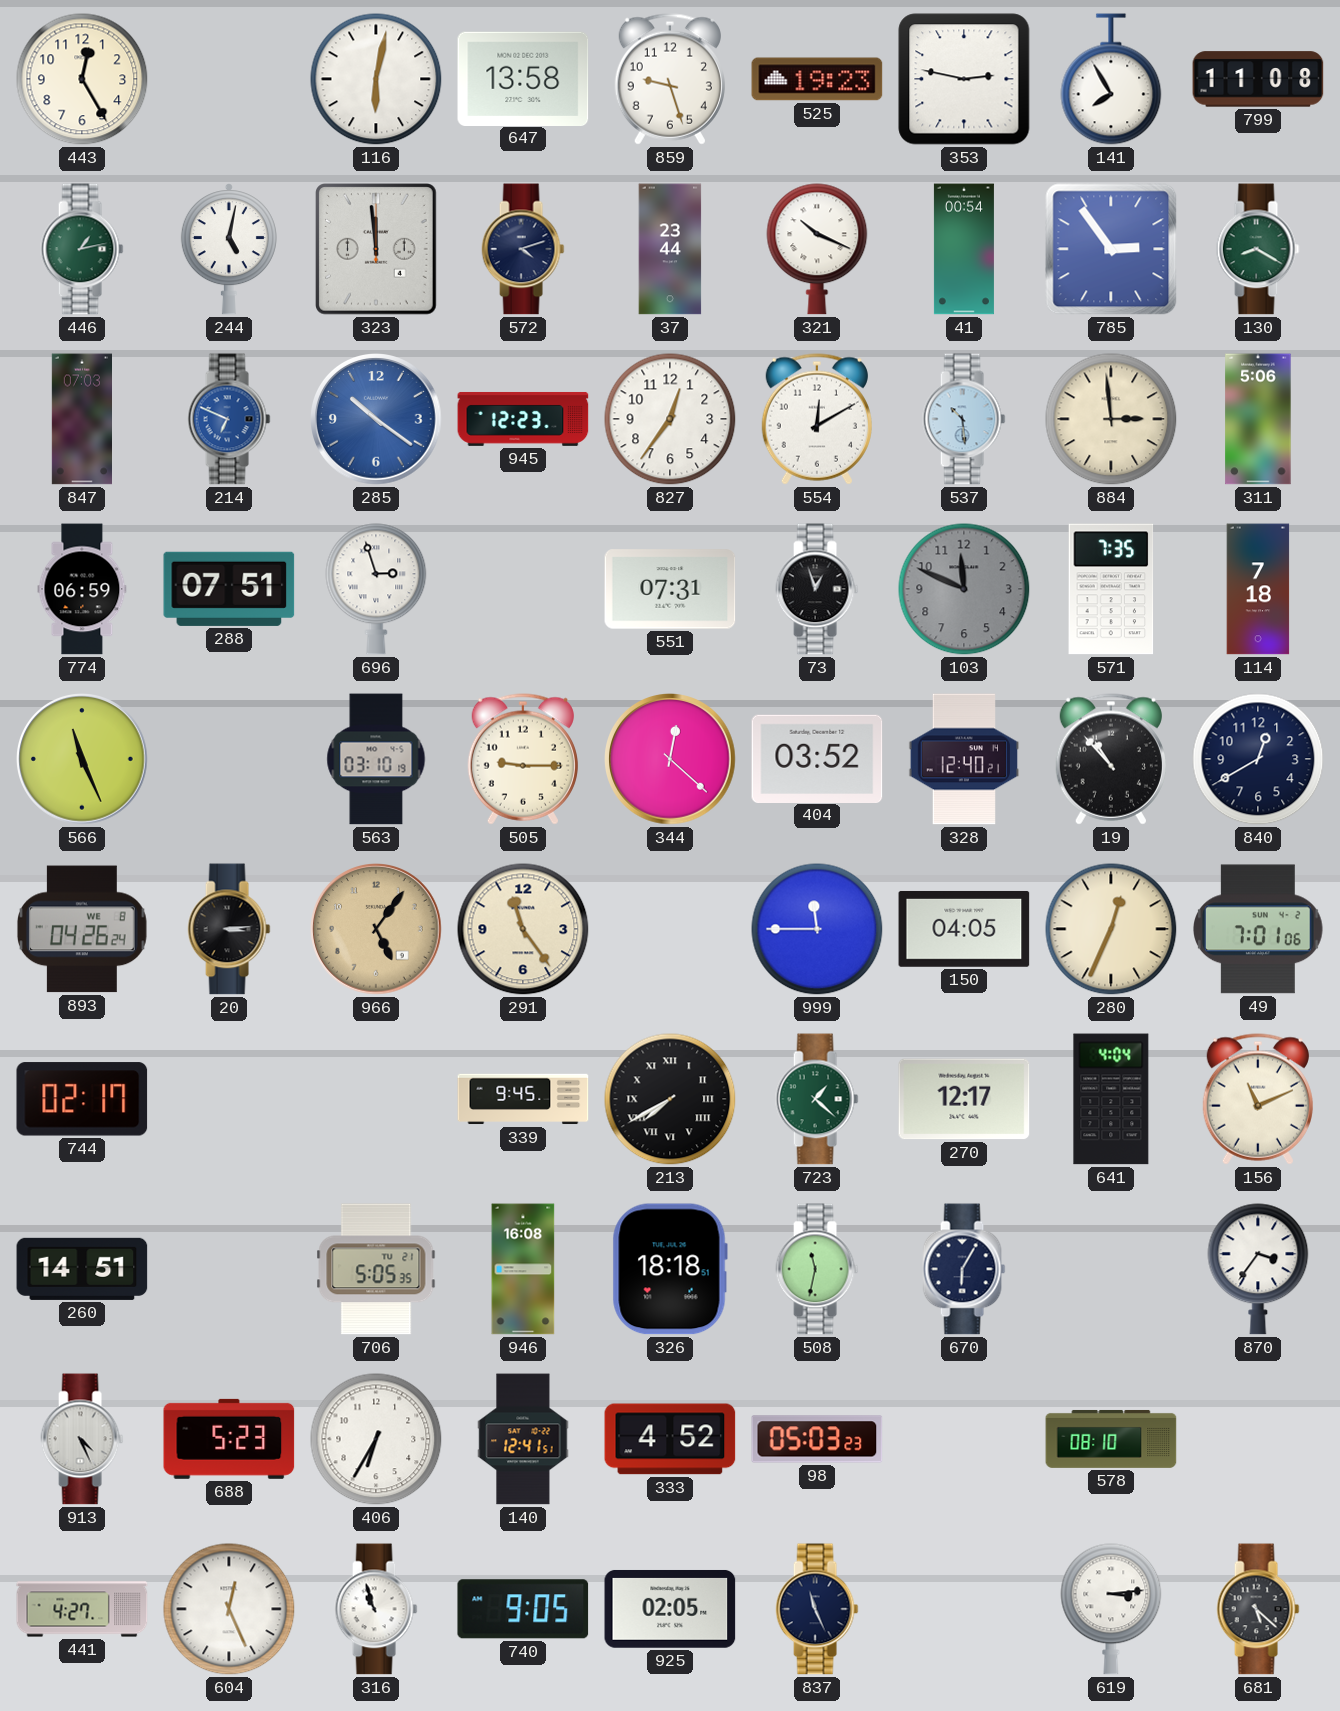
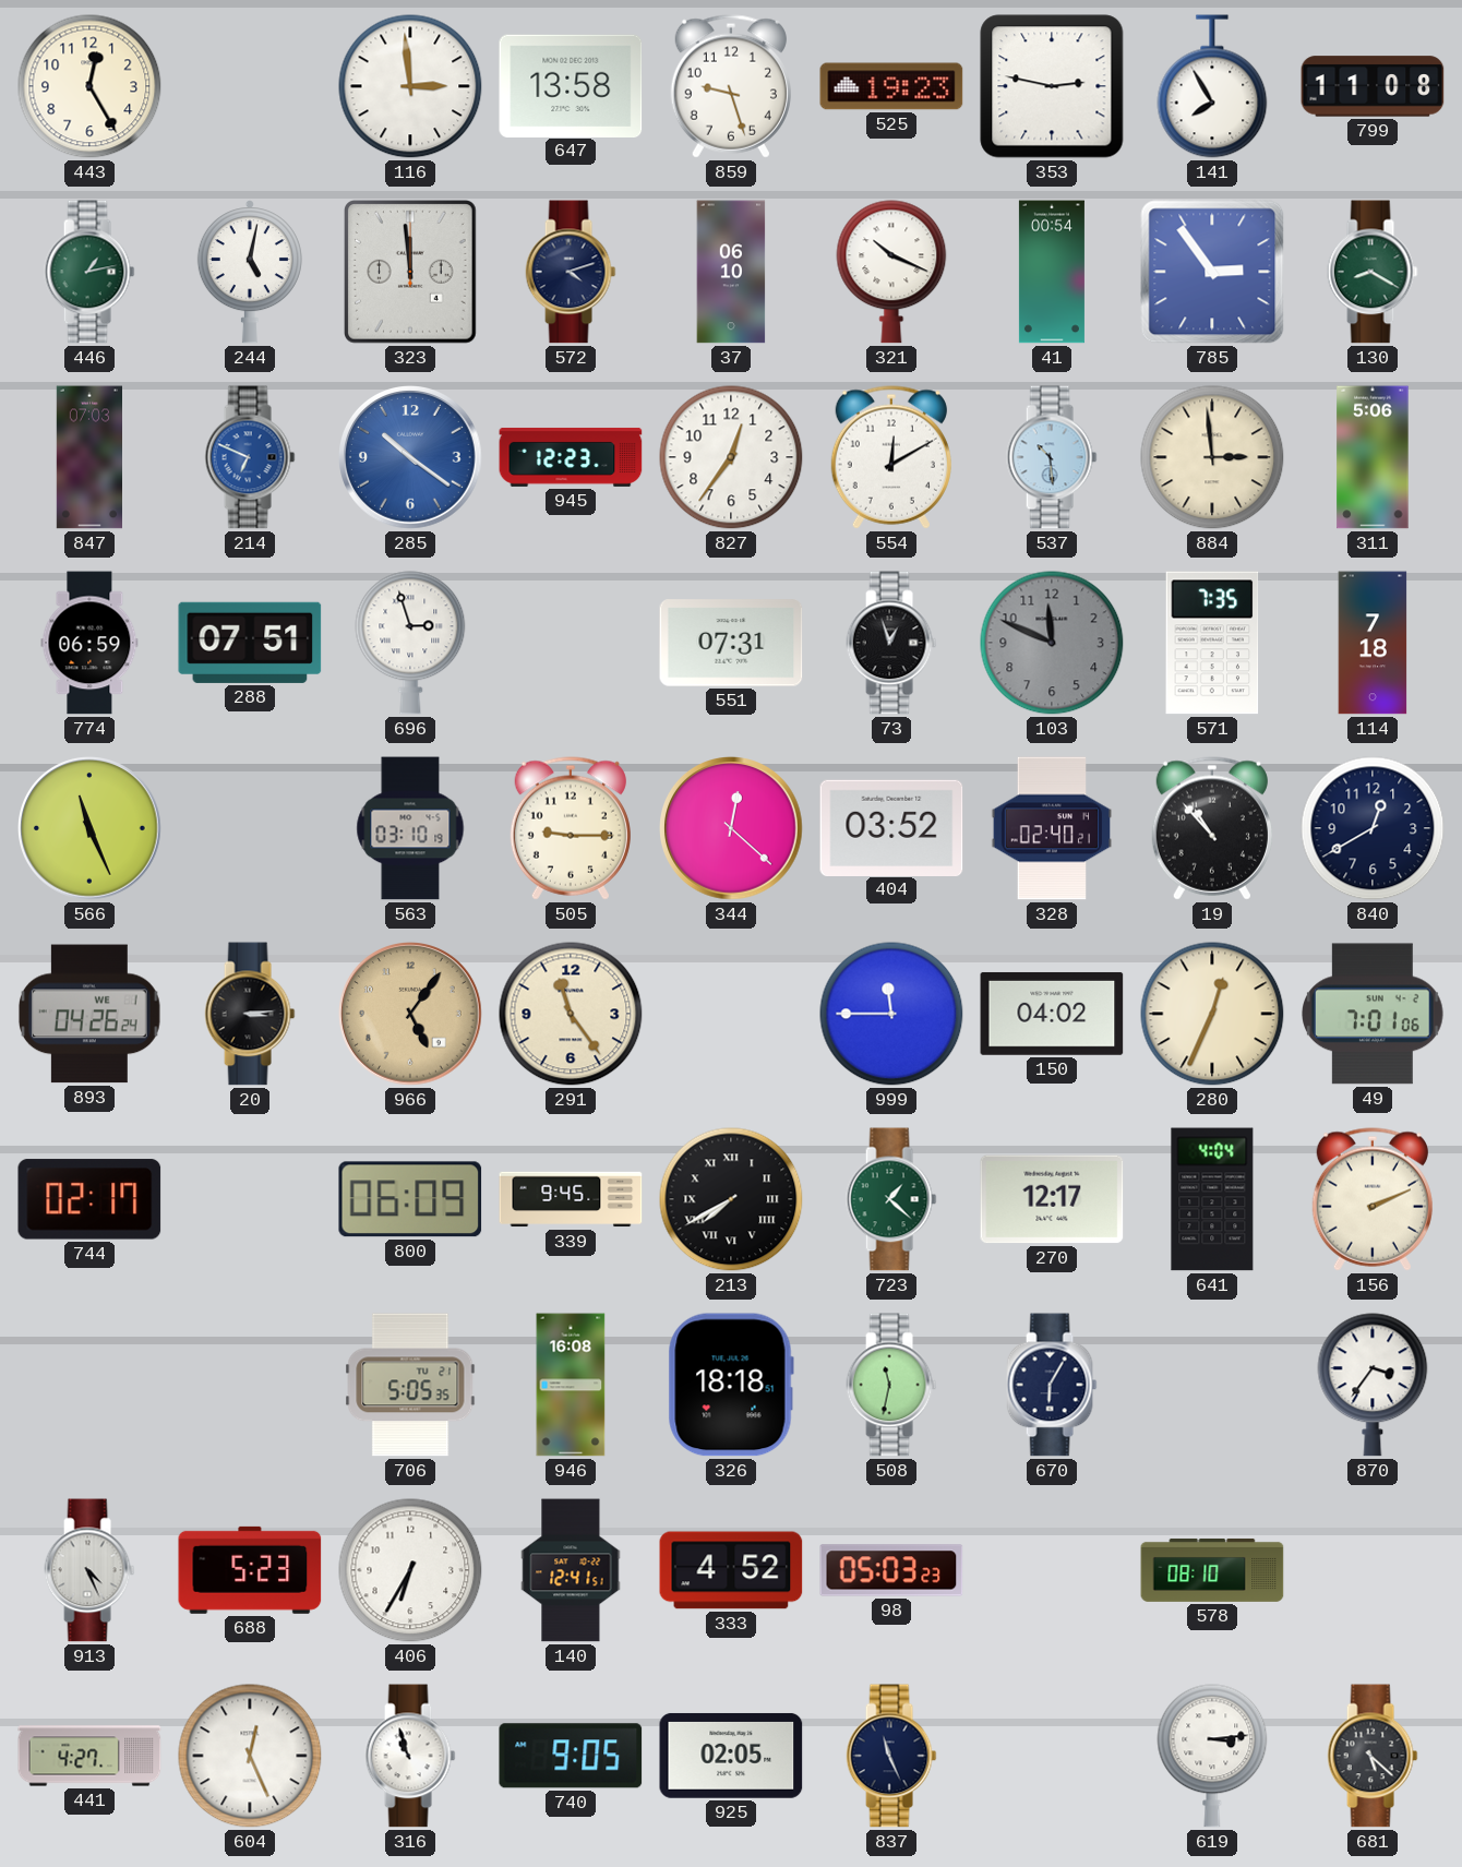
116: 6:02 -> 2:59
37: 23:44 -> 06:10
328: 12:40 -> 02:40
893 date: WE 8 -> WE 1
150: 04:05 -> 04:02
800: none -> 06:09
156: 11:11 -> 2:11
260: 14:51 -> none
